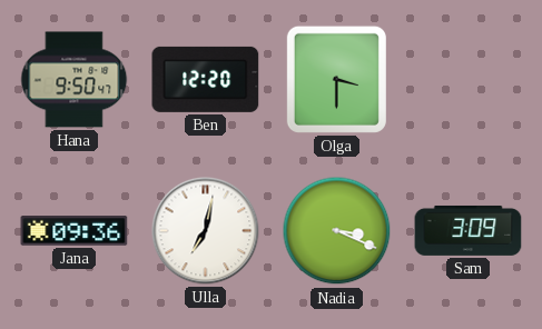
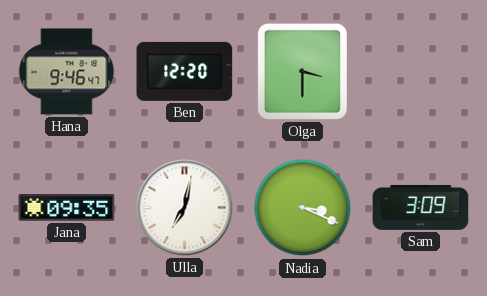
Hana: 9:50 -> 9:46
Jana: 09:36 -> 09:35
